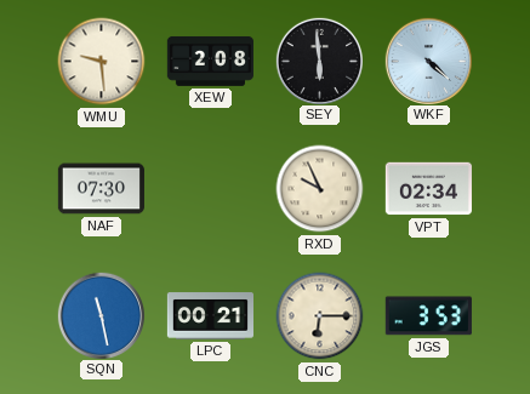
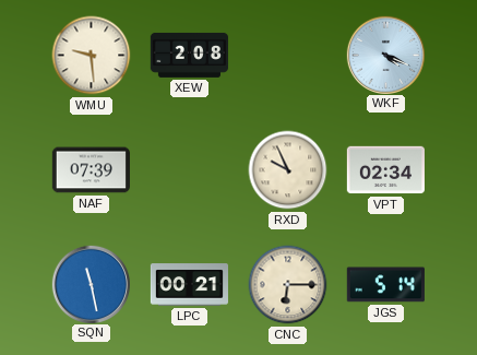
SEY: 5:59 -> none
WKF: 4:22 -> 4:19
NAF: 07:30 -> 07:39
JGS: 3:53 -> 5:14
